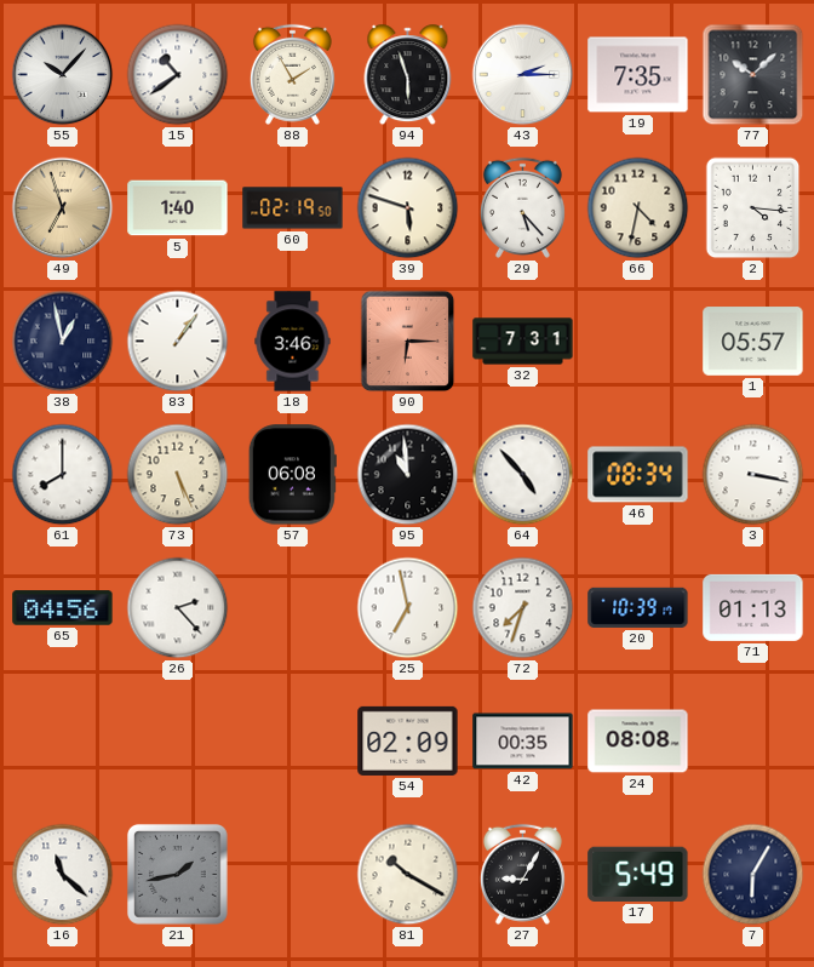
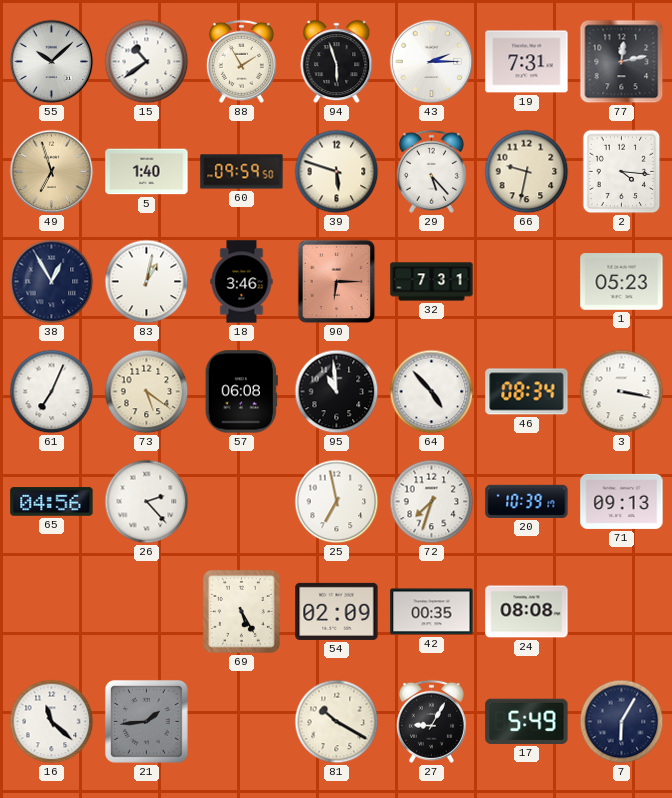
55: 10:07 -> 10:08
19: 7:35 -> 7:31
77: 10:08 -> 12:13
60: 02:19 -> 09:59
66: 4:32 -> 9:32
38: 12:58 -> 12:55
83: 1:06 -> 1:02
1: 05:57 -> 05:23
61: 8:00 -> 7:04
73: 5:26 -> 5:21
71: 01:13 -> 09:13
69: none -> 5:25
21: 1:43 -> 1:44
